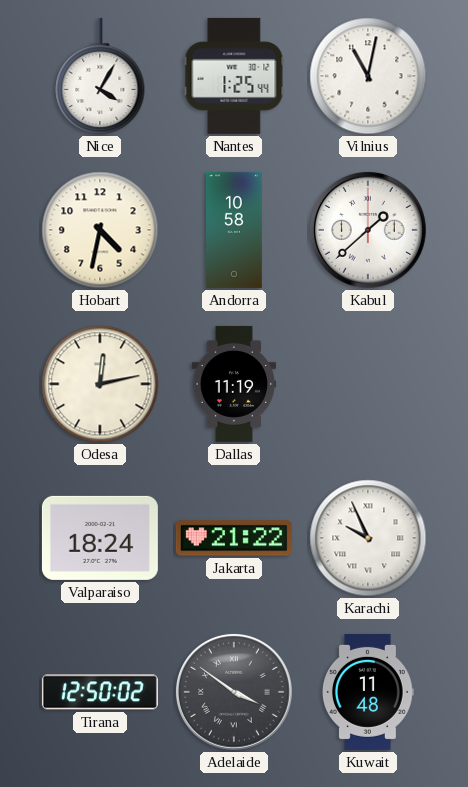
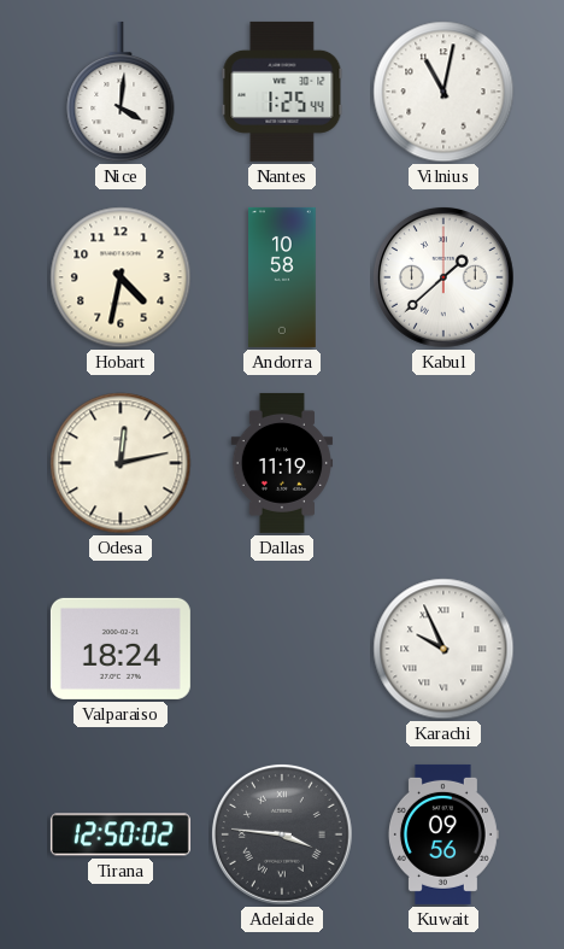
Nice: 4:05 -> 4:01
Jakarta: 21:22 -> none
Adelaide: 3:51 -> 3:46
Kuwait: 11:48 -> 09:56
